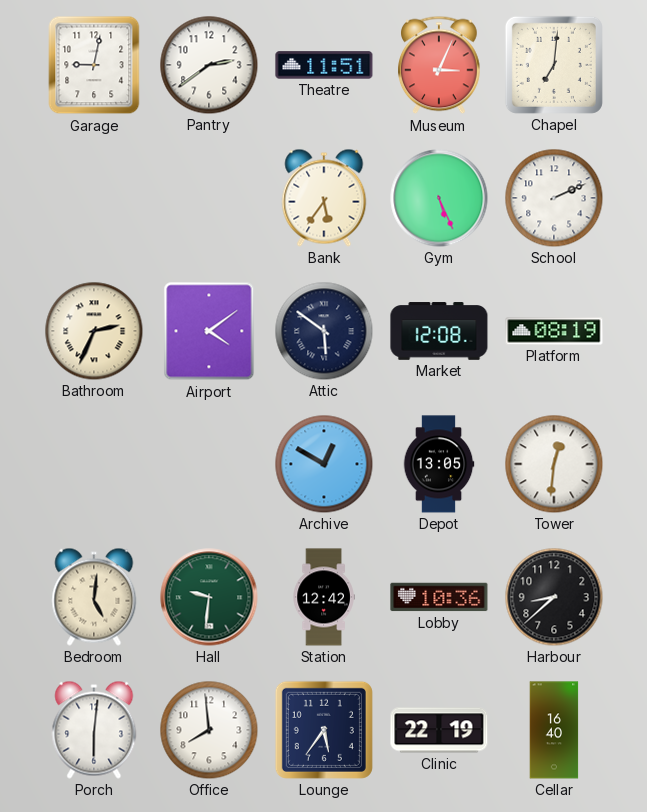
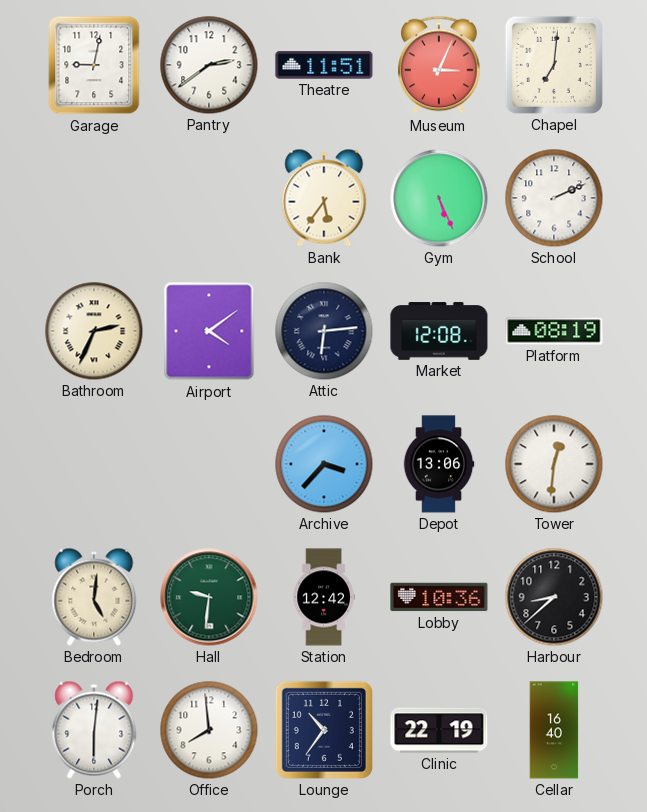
Attic: 5:51 -> 6:14
Archive: 12:50 -> 3:37
Depot: 13:05 -> 13:06
Lounge: 5:36 -> 10:36
